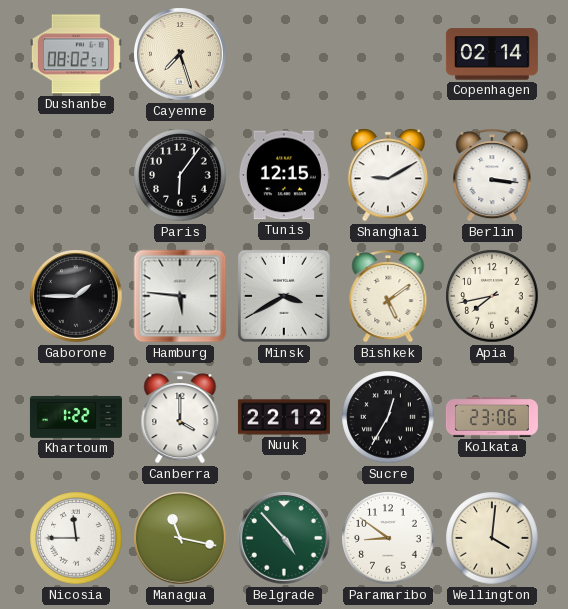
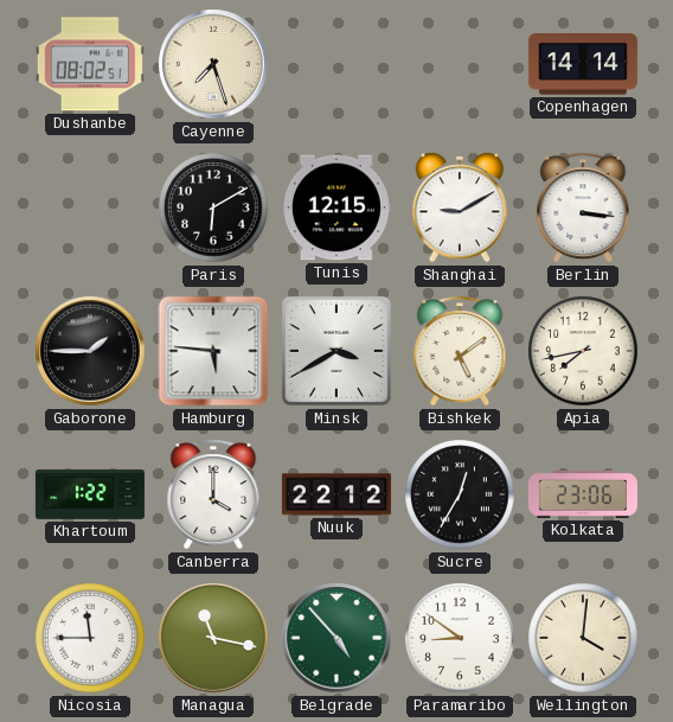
Copenhagen: 02:14 -> 14:14
Paris: 6:06 -> 6:10
